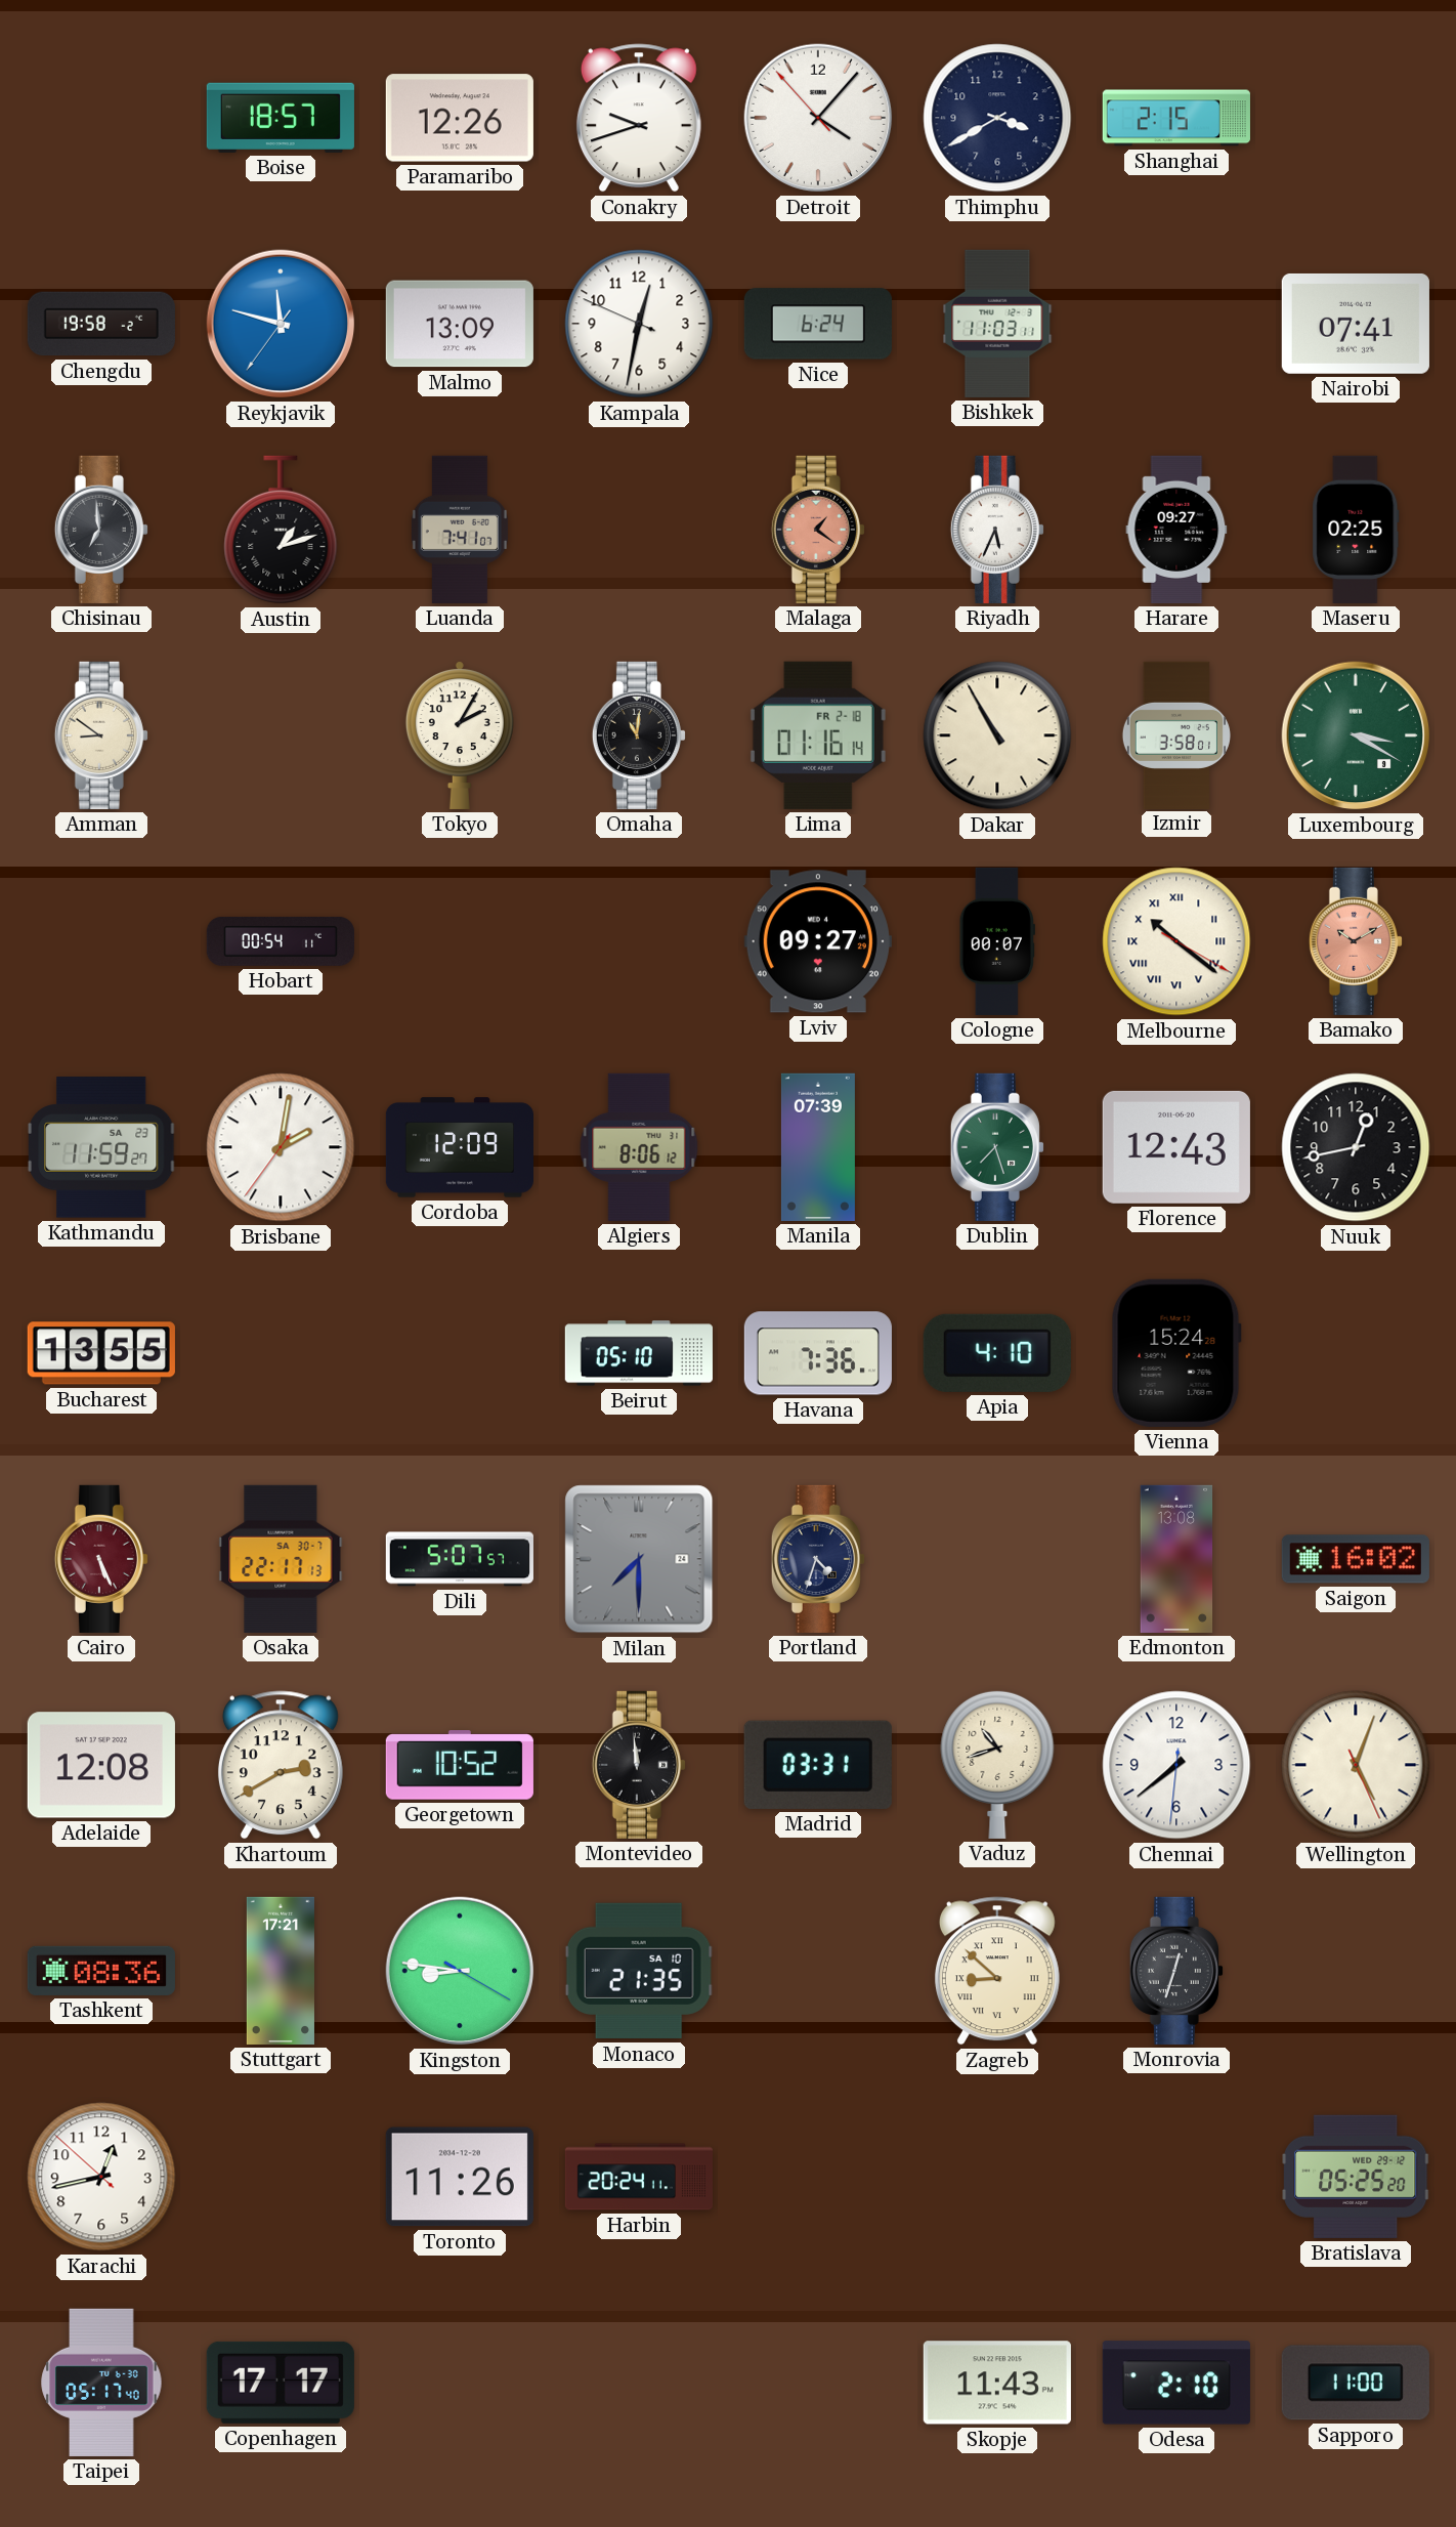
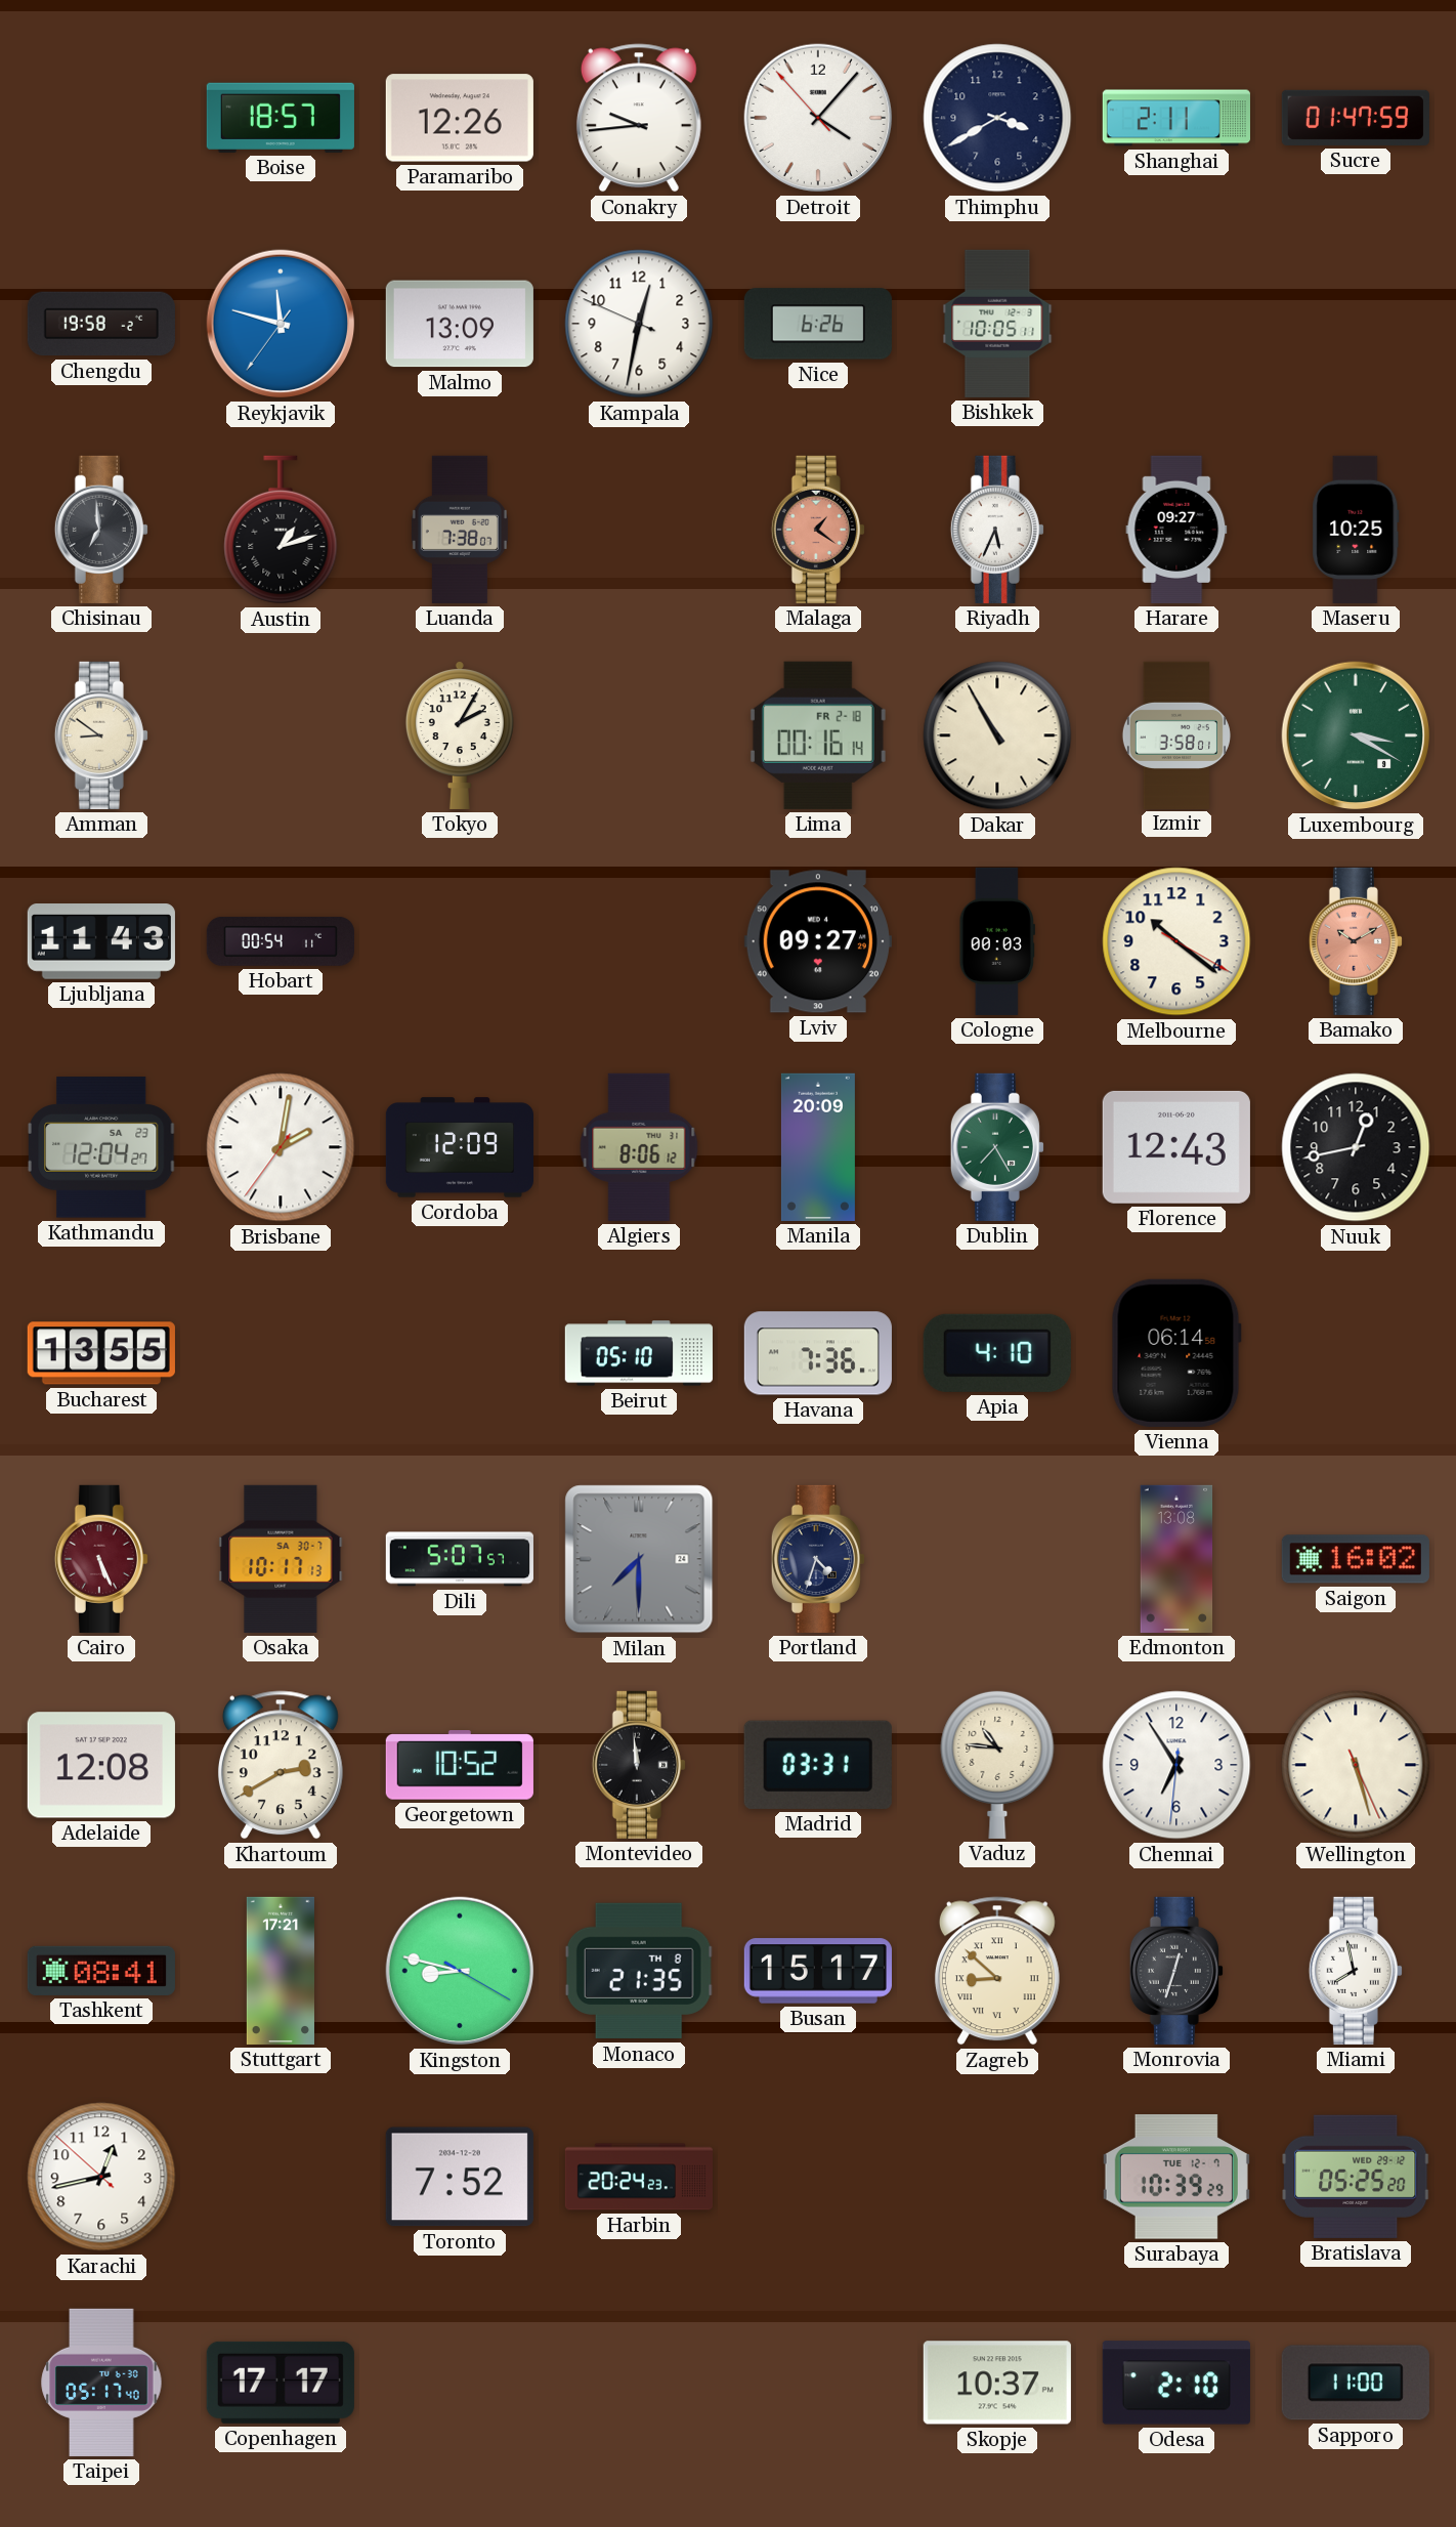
Conakry: 9:42 -> 9:44
Shanghai: 2:15 -> 2:11
Sucre: none -> 01:47
Nice: 6:24 -> 6:26
Bishkek: 11:03 -> 10:05
Nairobi: 07:41 -> none
Luanda: 7:41 -> 7:38
Maseru: 02:25 -> 10:25
Omaha: 11:01 -> none
Lima: 01:16 -> 00:16
Ljubljana: none -> 11:43
Cologne: 00:07 -> 00:03
Melbourne numerals: Roman -> Arabic
Kathmandu: 11:59 -> 12:04
Manila: 07:39 -> 20:09
Dublin: 7:27 -> 7:25
Vienna: 15:24 -> 06:14
Osaka: 22:17 -> 10:17
Vaduz: 10:42 -> 10:46
Chennai: 7:38 -> 6:54
Wellington: 5:03 -> 5:27
Tashkent: 08:36 -> 08:41
Kingston: 8:46 -> 8:47
Monaco date: SA 10 -> TH 8
Busan: none -> 15:17
Miami: none -> 7:58
Toronto: 11:26 -> 7:52
Harbin: 20:24:11 -> 20:24:23
Surabaya: none -> 10:39
Skopje: 11:43 -> 10:37
